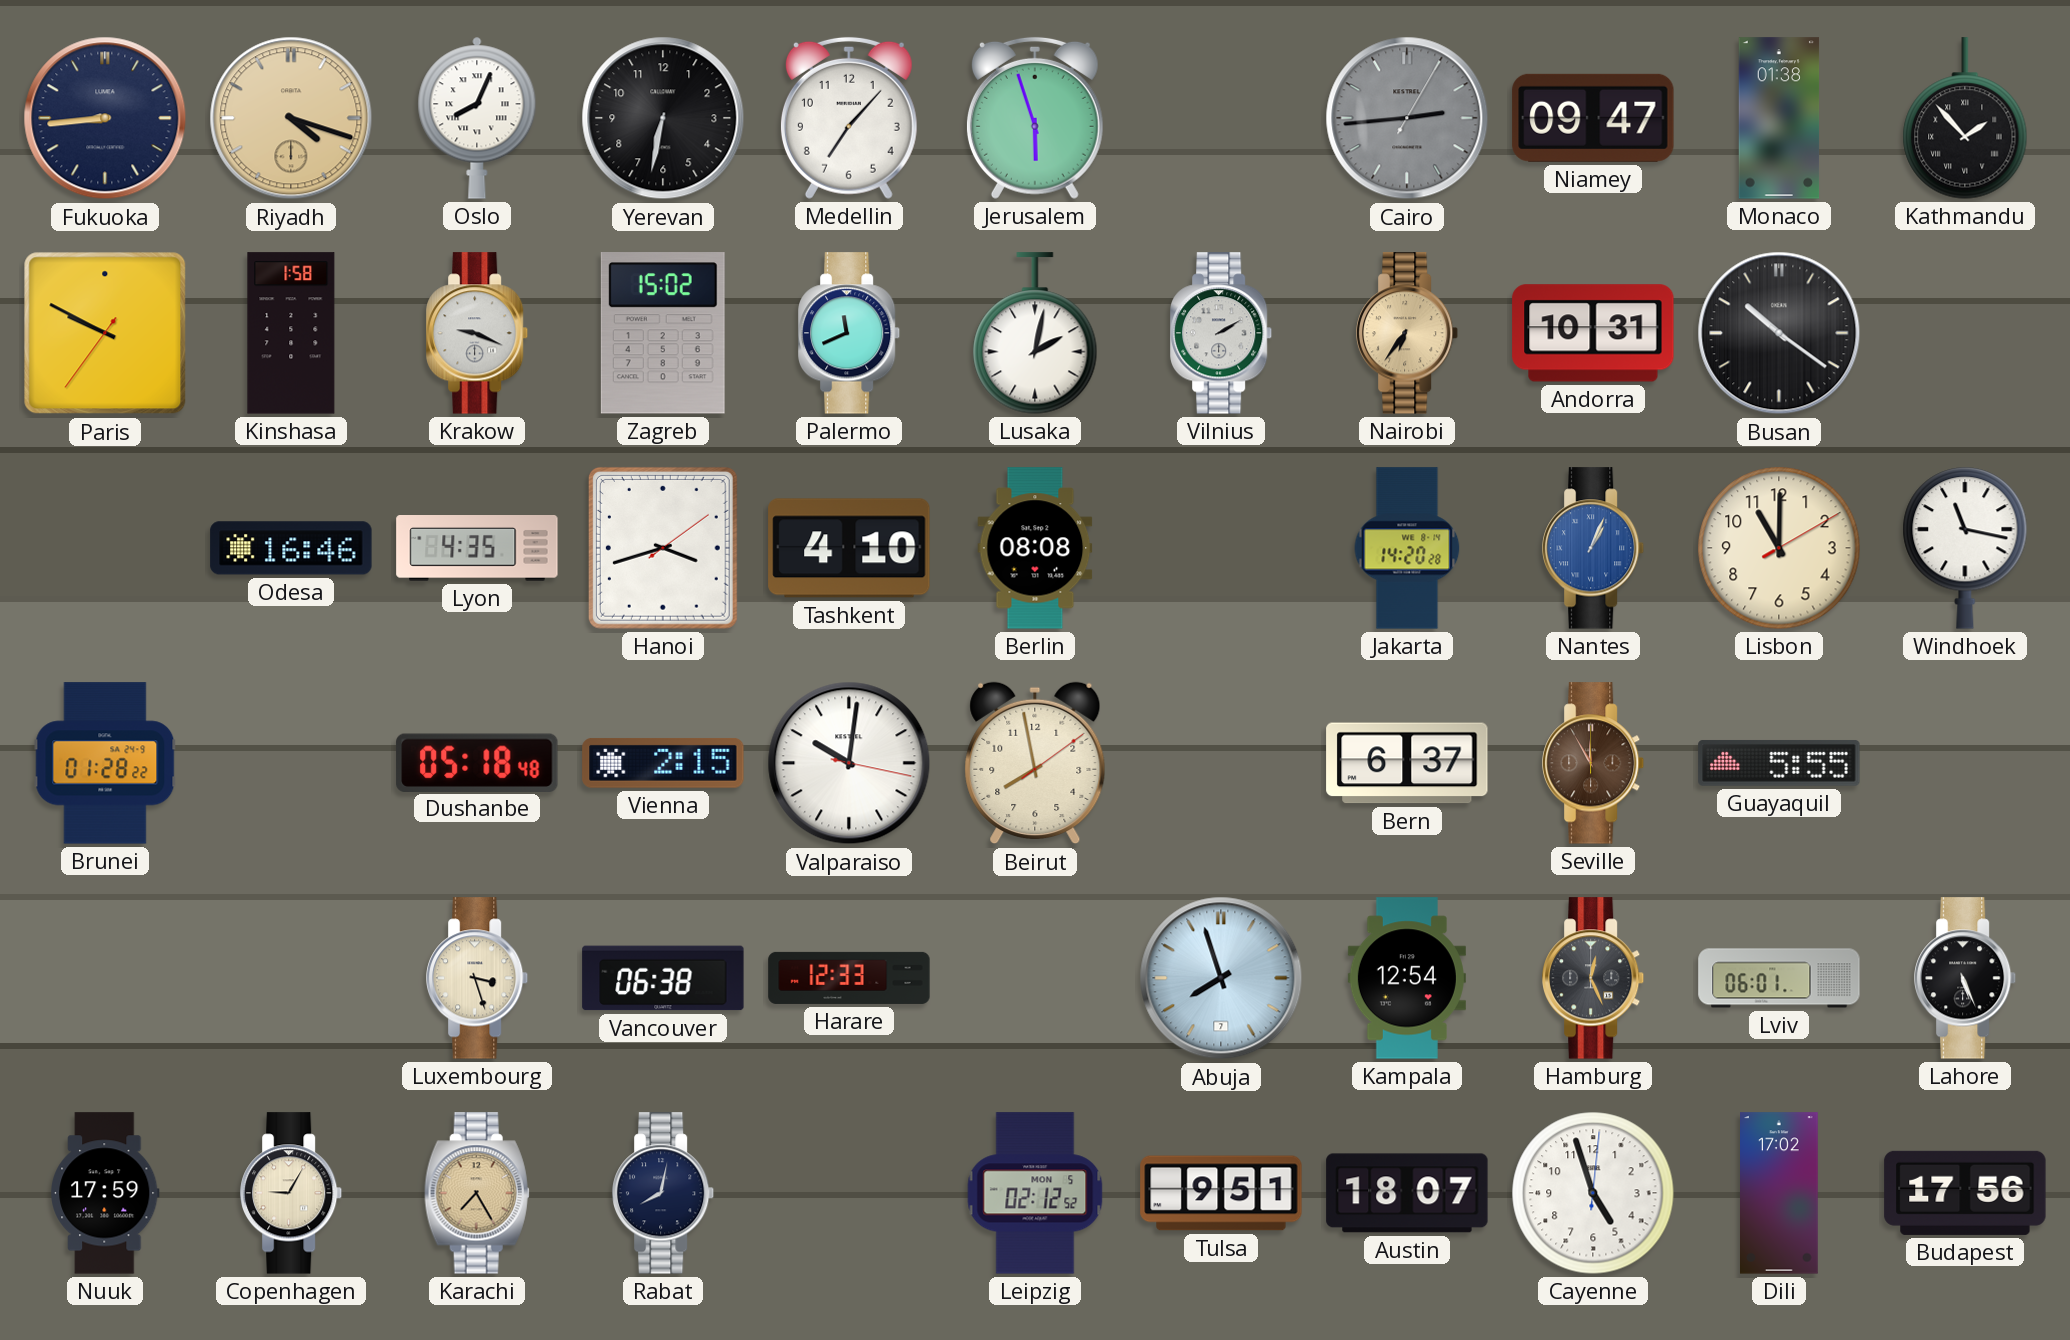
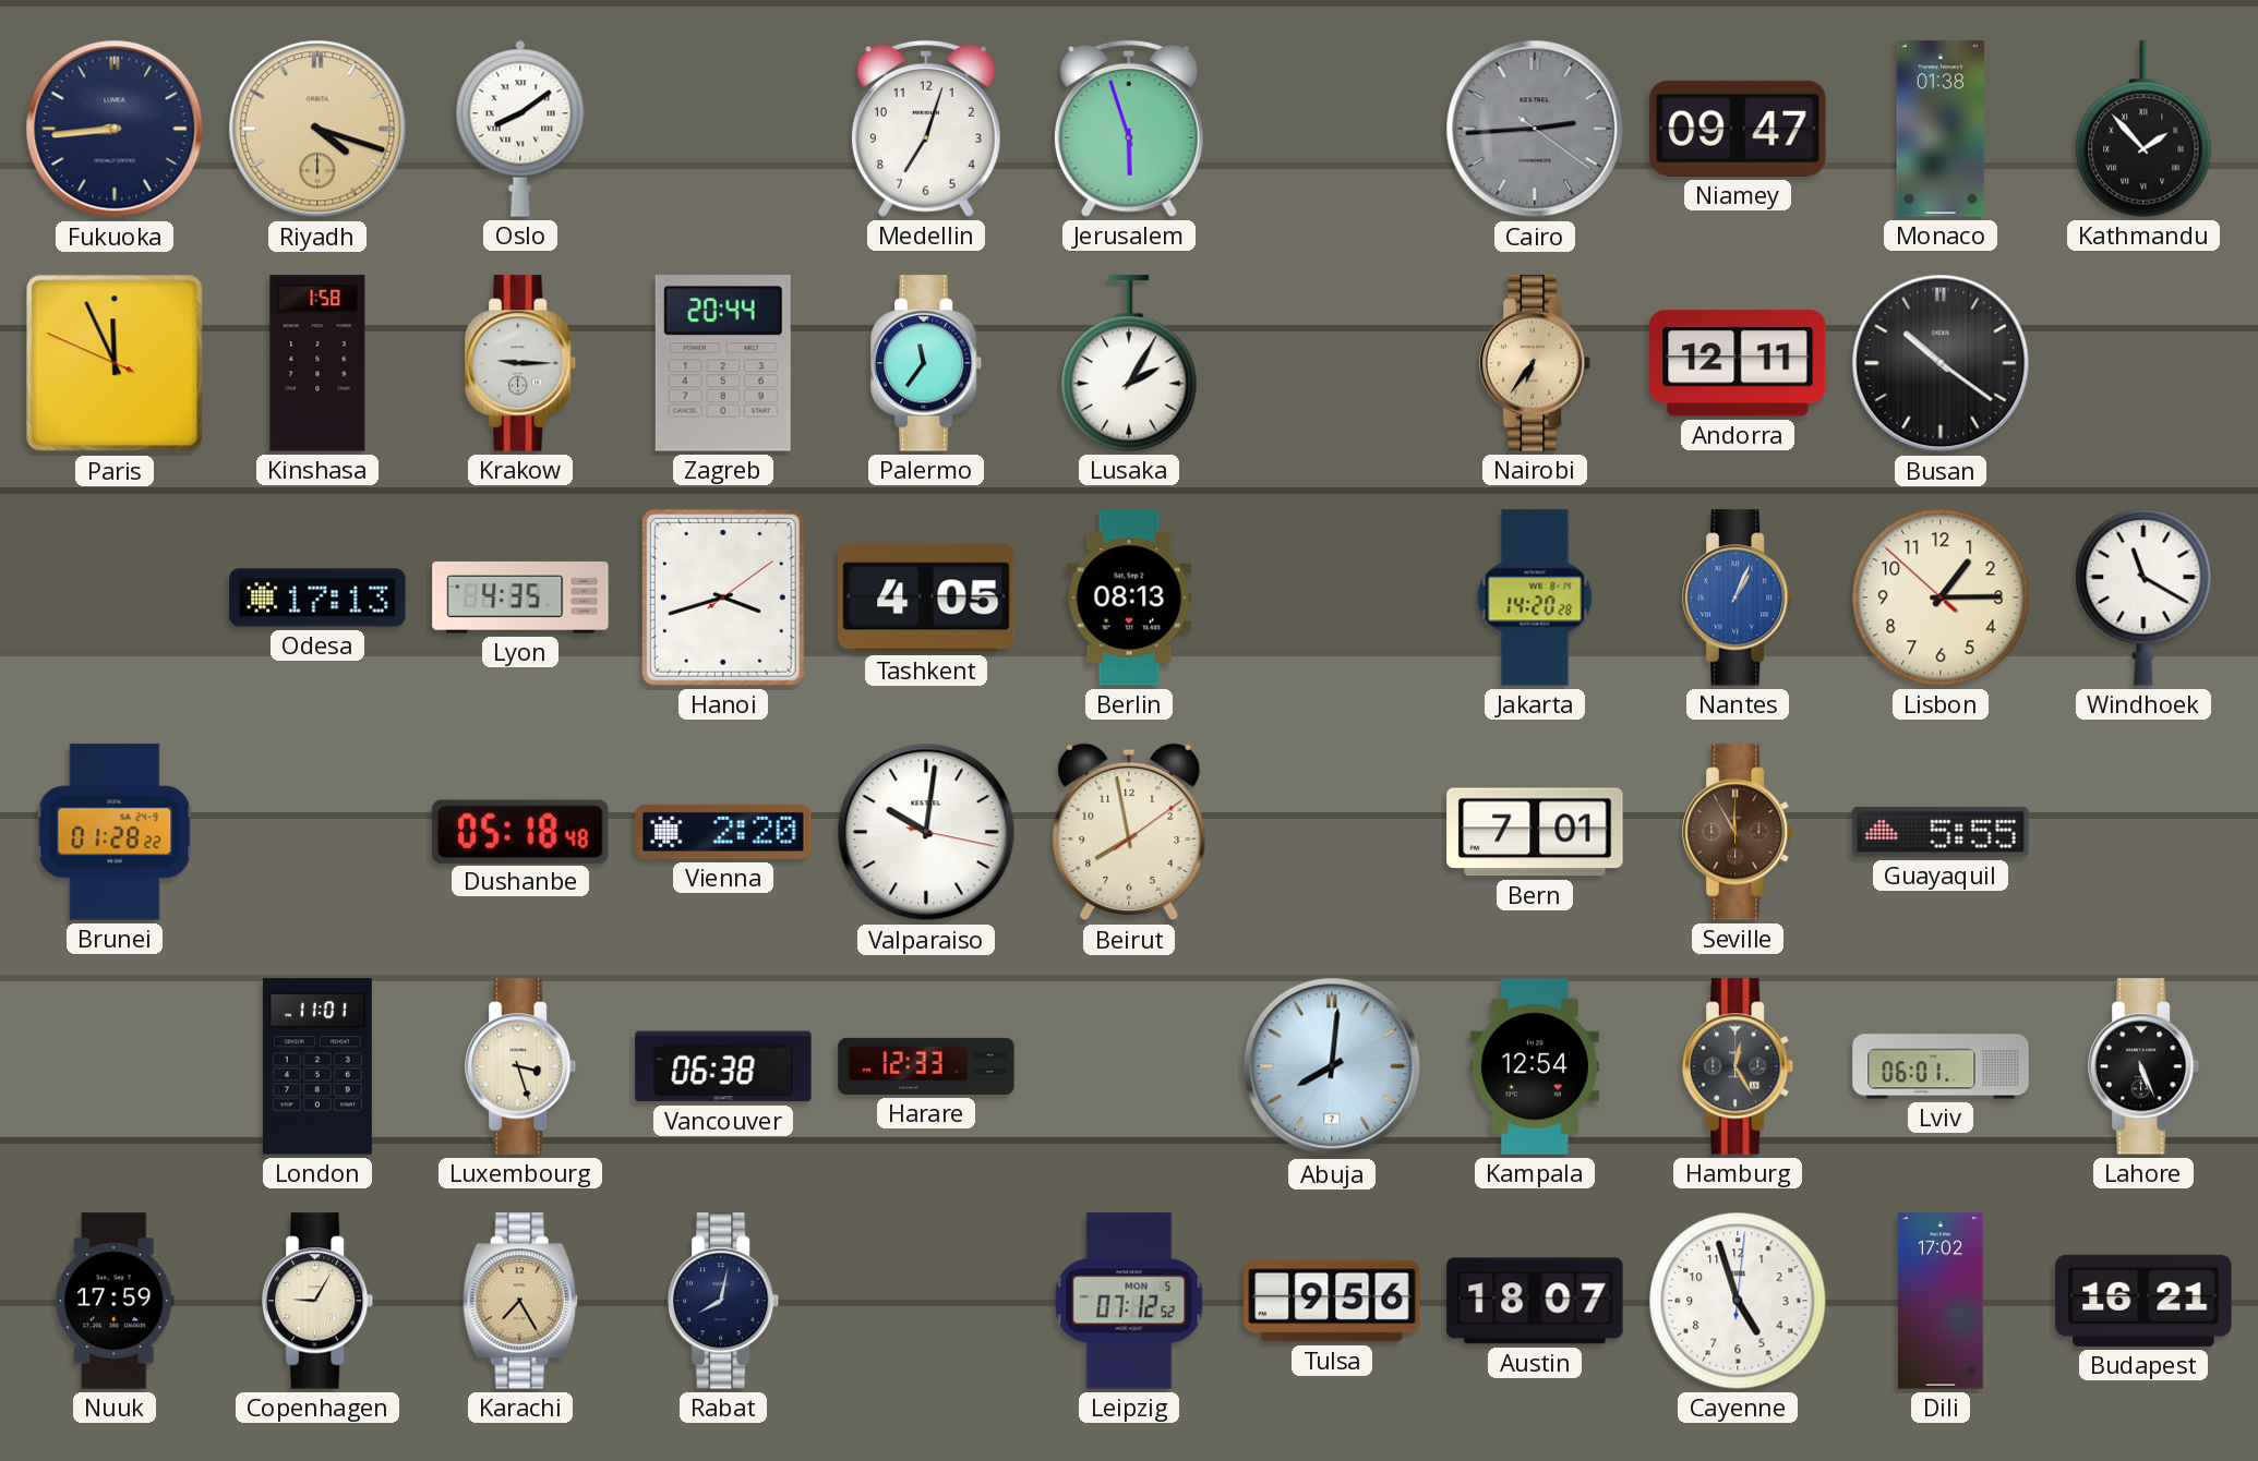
Oslo: 8:04 -> 8:09
Yerevan: 6:32 -> none
Medellin: 7:07 -> 7:03
Cairo: 2:44:05 -> 2:44:21
Paris: 9:49 -> 11:55
Krakow: 9:19 -> 9:15
Zagreb: 15:02 -> 20:44
Palermo: 11:41 -> 11:36
Lusaka: 2:02 -> 2:05
Vilnius: 2:10 -> none
Andorra: 10:31 -> 12:11
Odesa: 16:46 -> 17:13
Tashkent: 4:10 -> 4:05
Berlin: 08:08 -> 08:13
Lisbon: 11:00 -> 1:14
Windhoek: 11:17 -> 11:20
Vienna: 2:15 -> 2:20
Bern: 6:37 -> 7:01
London: none -> 11:01
Abuja: 7:57 -> 8:01
Hamburg: 12:26 -> 12:25
Leipzig: 02:12 -> 07:12
Tulsa: 9:51 -> 9:56
Budapest: 17:56 -> 16:21
